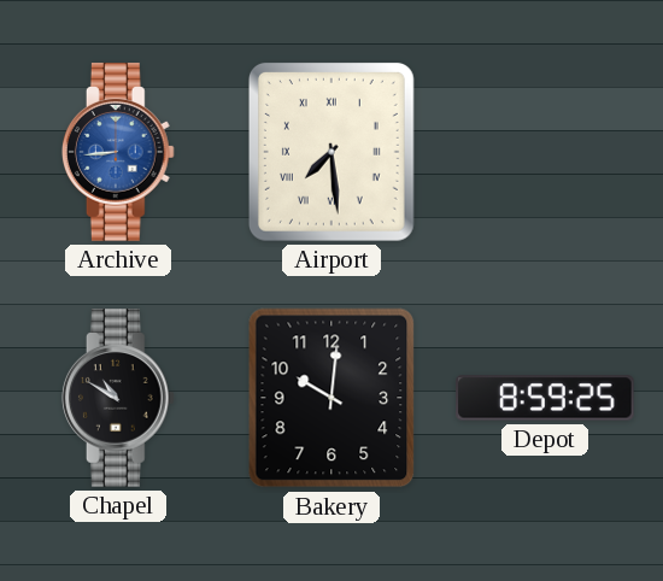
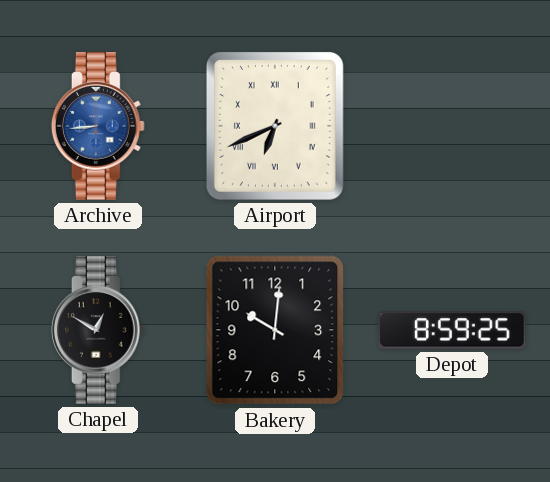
Airport: 7:29 -> 6:41
Chapel: 10:50 -> 12:50
